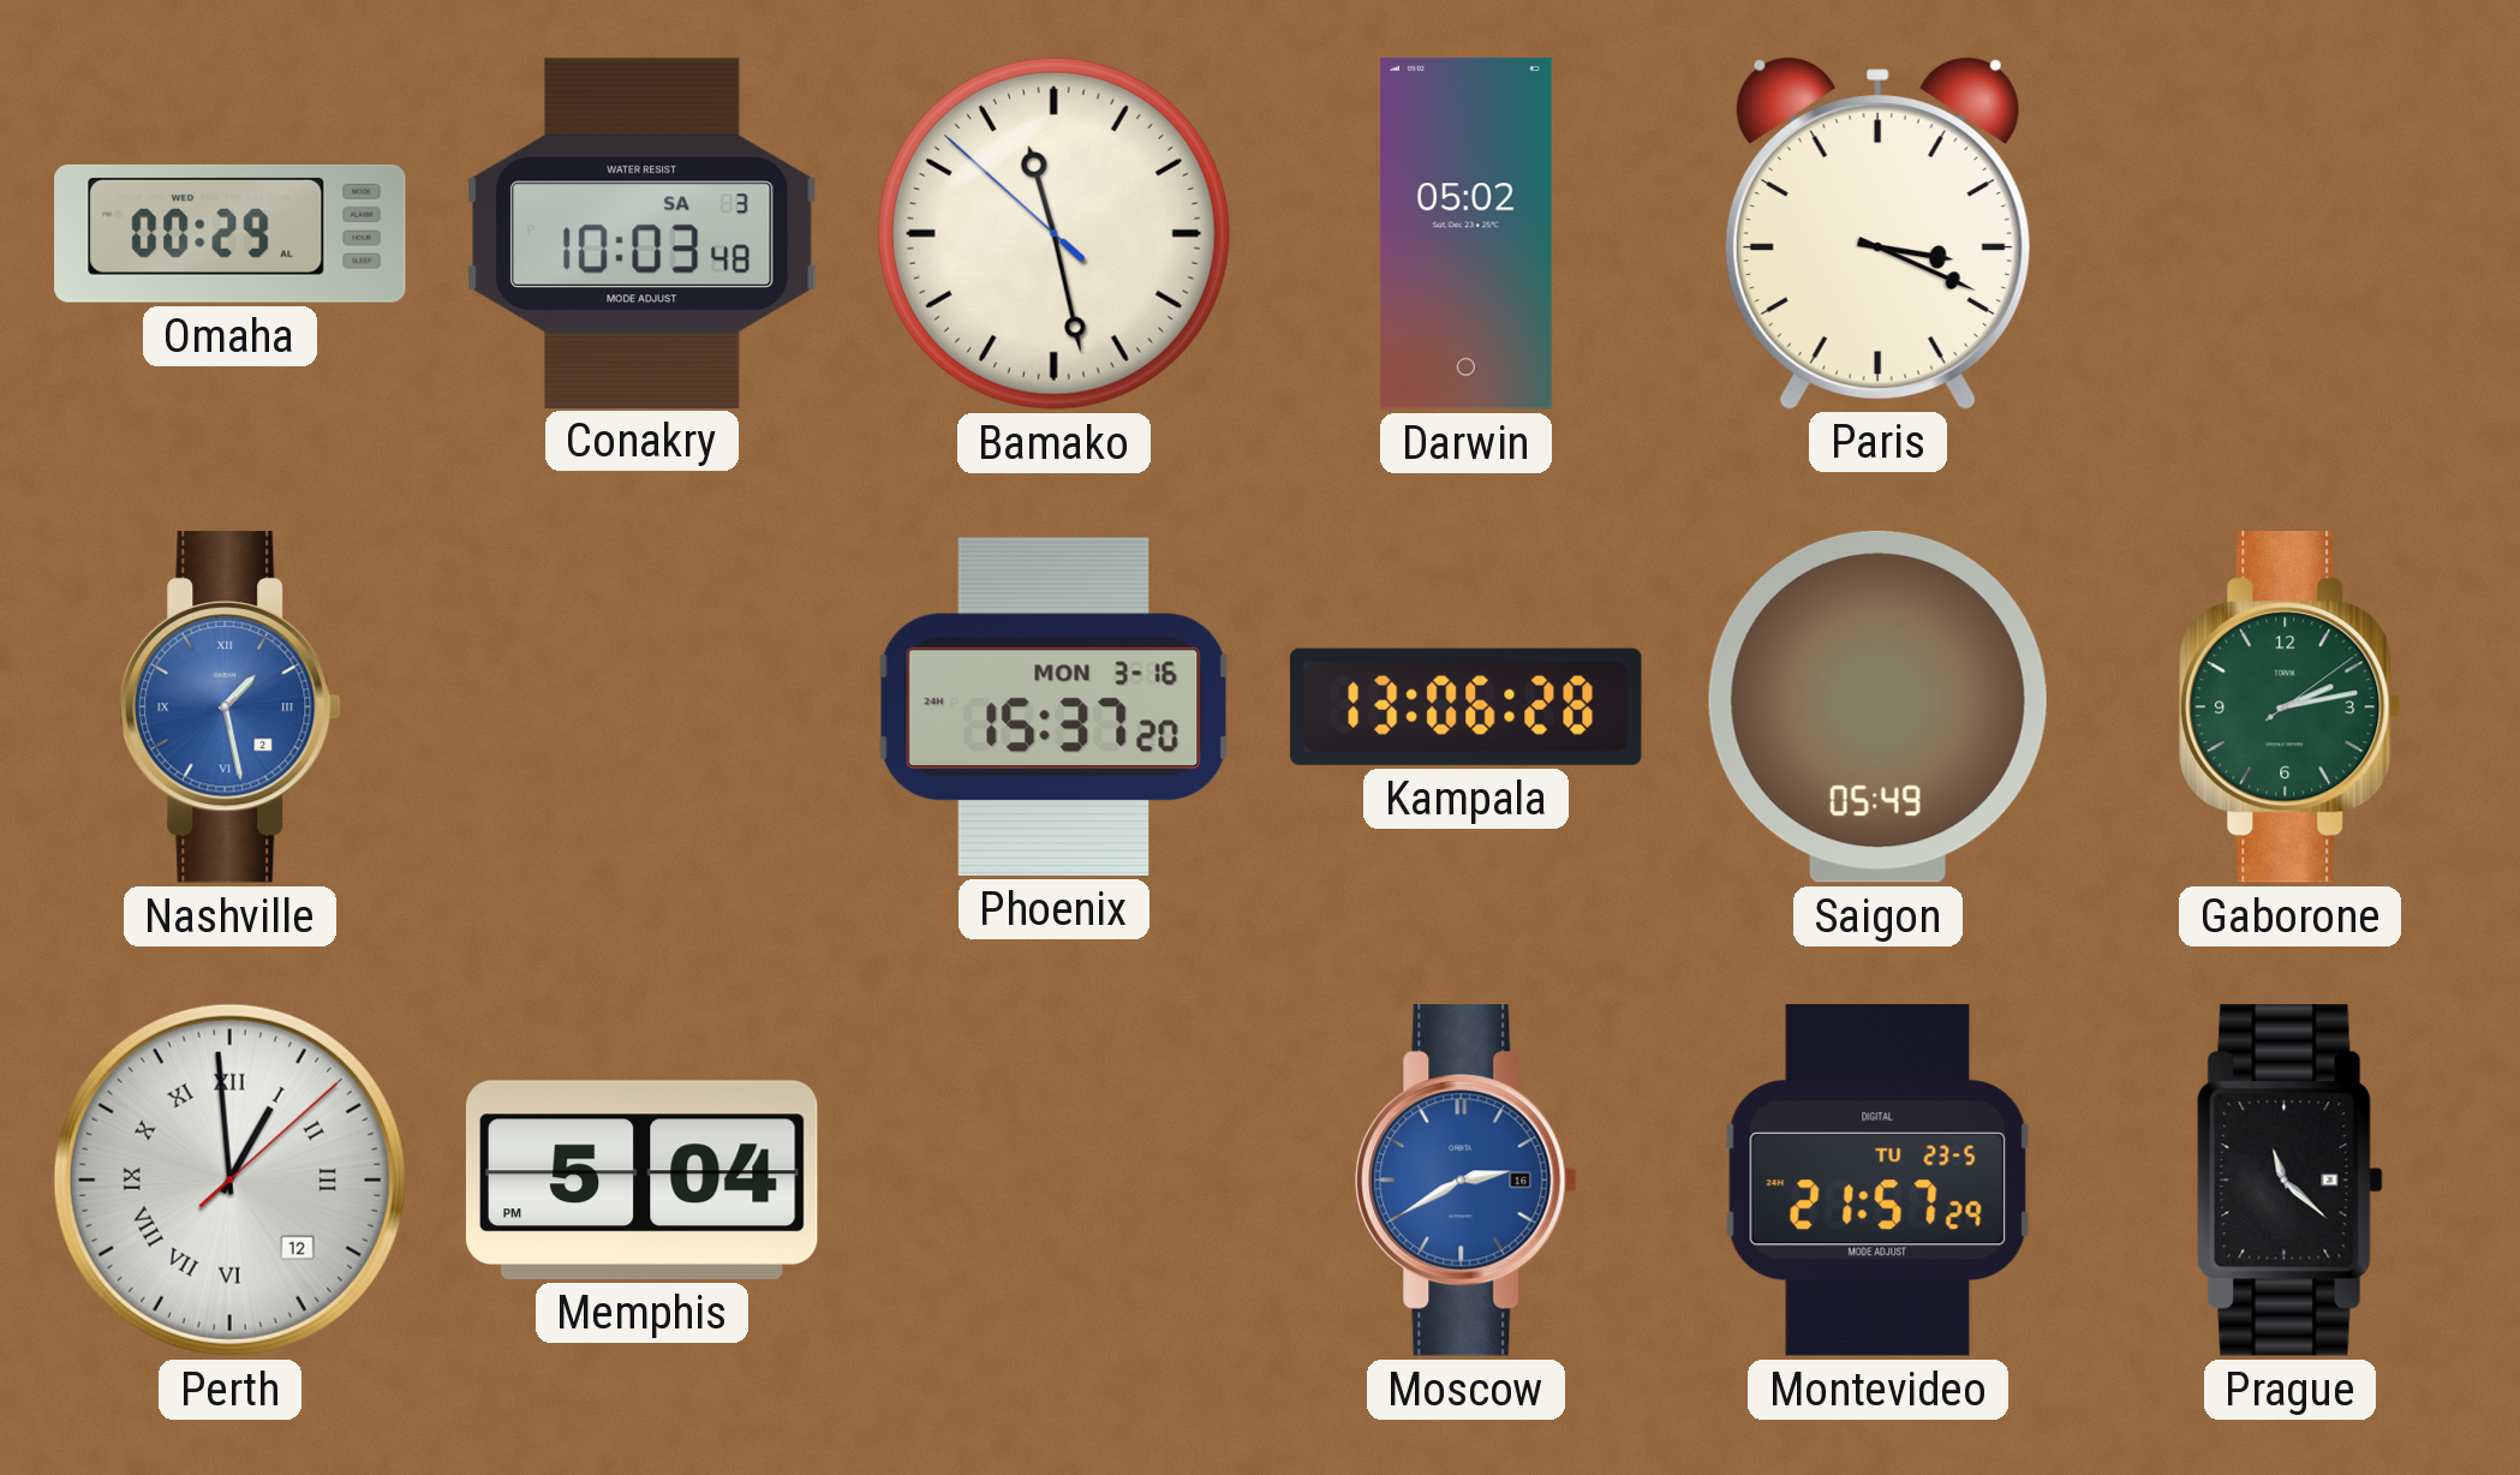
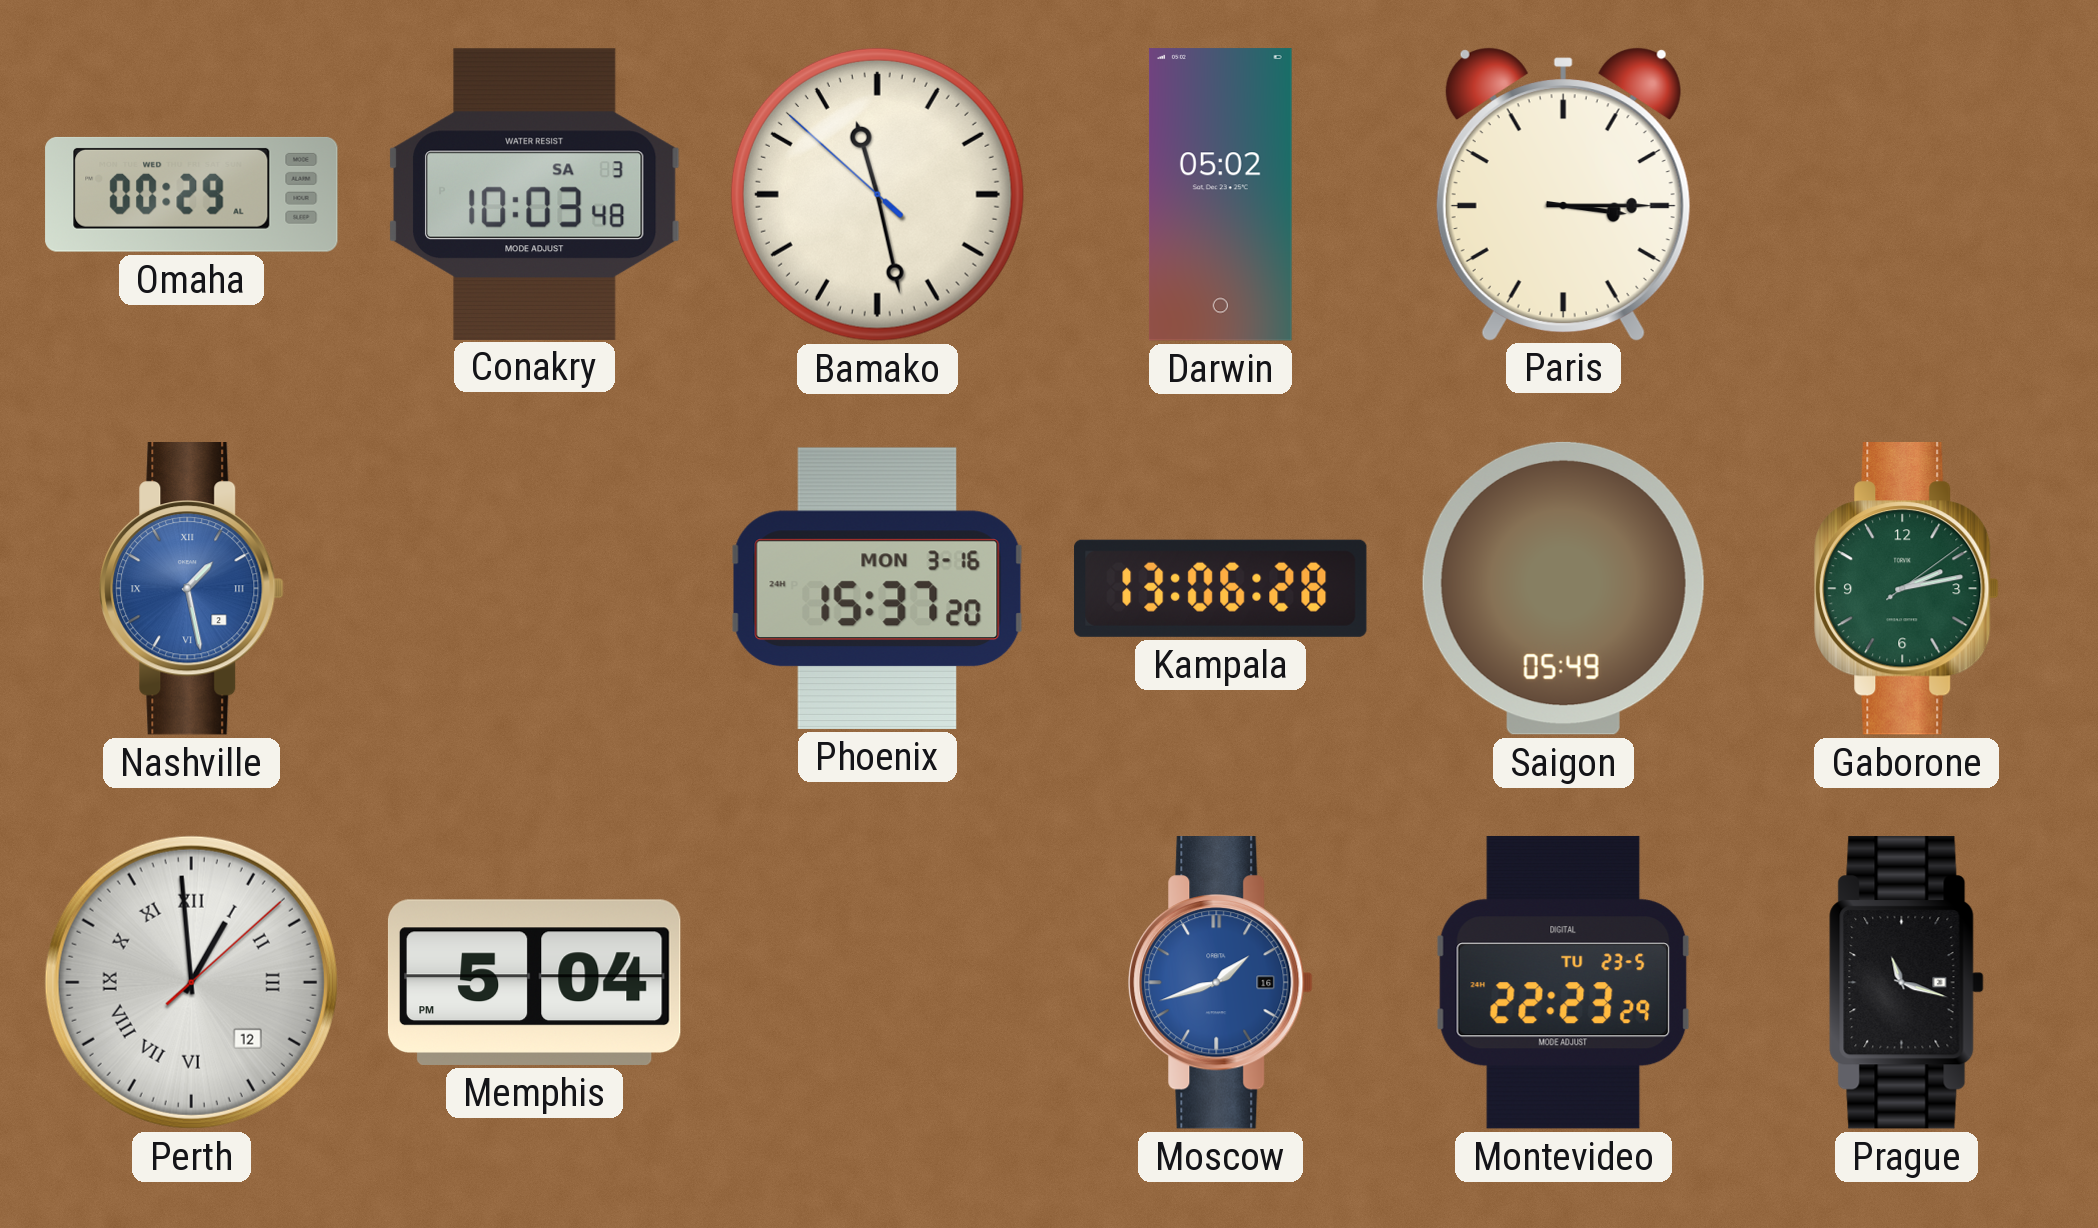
Paris: 3:19 -> 3:15
Moscow: 2:40 -> 1:42
Montevideo: 21:57 -> 22:23
Prague: 11:22 -> 11:18
